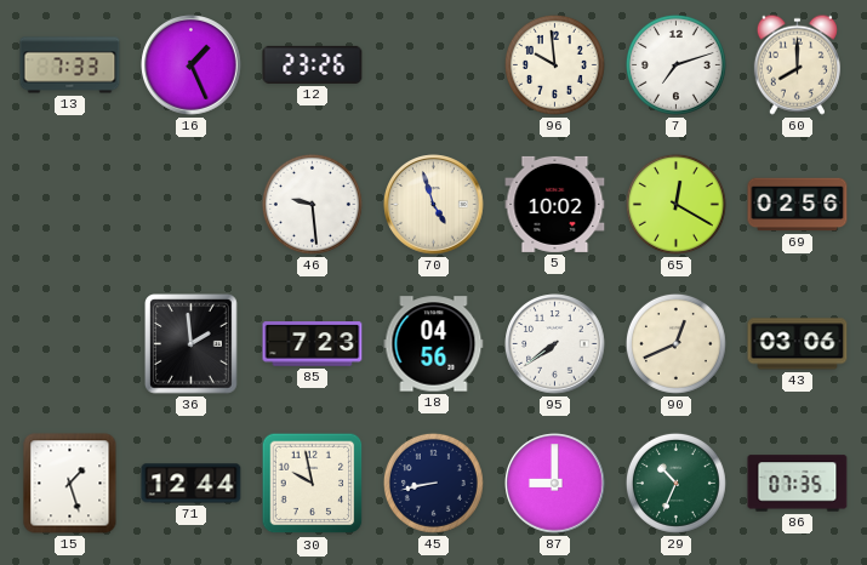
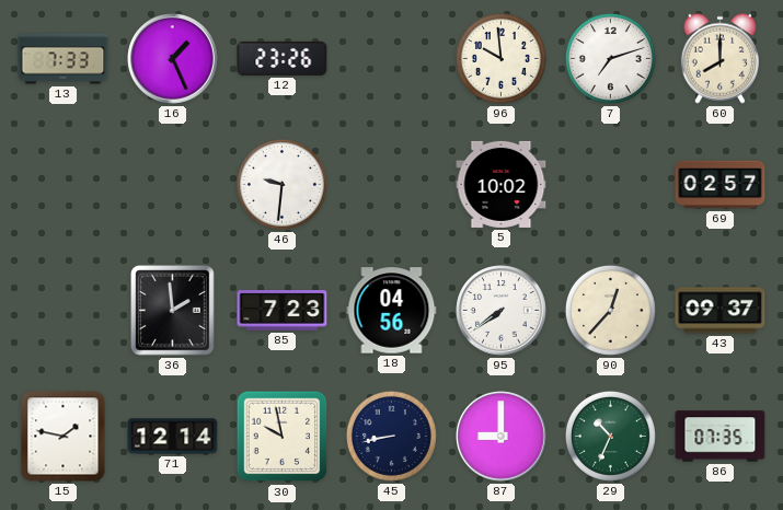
46: 9:29 -> 9:31
70: 4:57 -> none
65: 12:20 -> none
69: 02:56 -> 02:57
90: 12:41 -> 12:37
43: 03:06 -> 09:37
15: 1:27 -> 1:47
71: 12:44 -> 12:14
